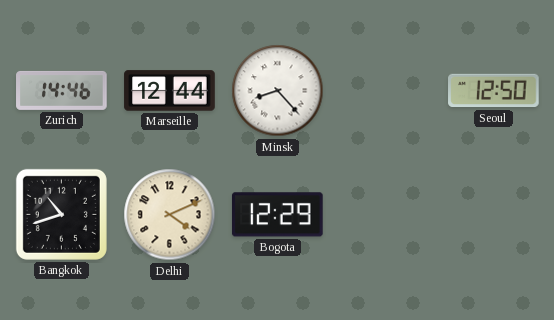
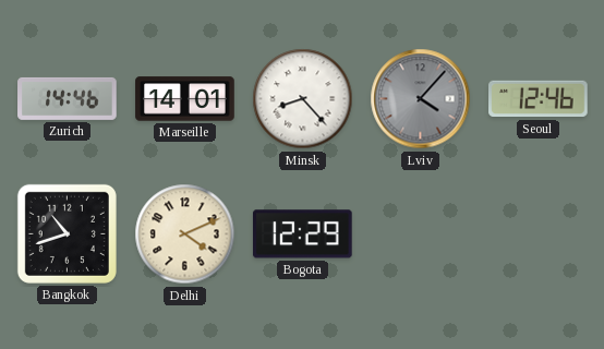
Marseille: 12:44 -> 14:01
Lviv: none -> 4:07
Seoul: 12:50 -> 12:46
